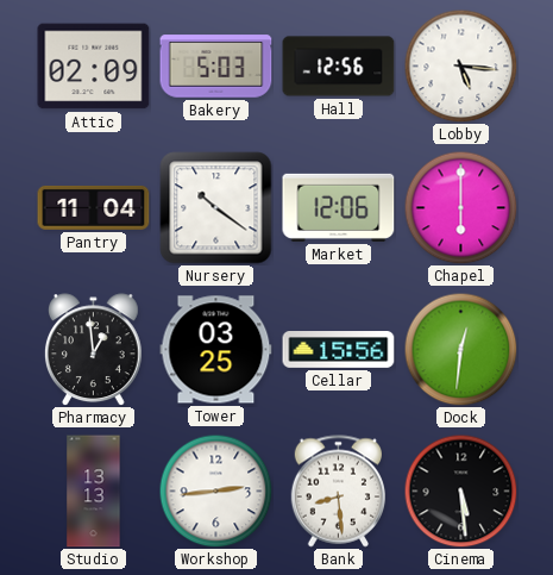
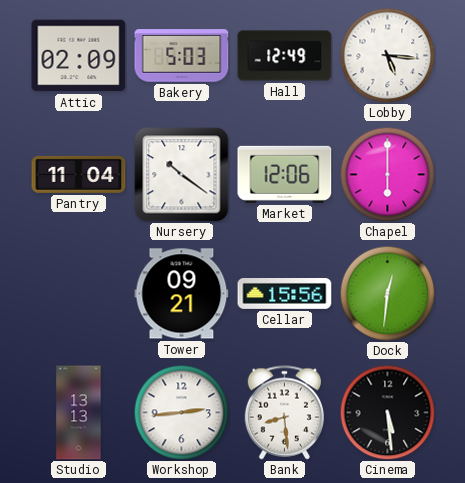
Hall: 12:56 -> 12:49
Pharmacy: 12:59 -> none
Tower: 03:25 -> 09:21
